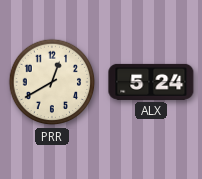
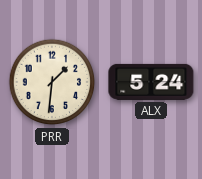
PRR: 12:40 -> 1:31
